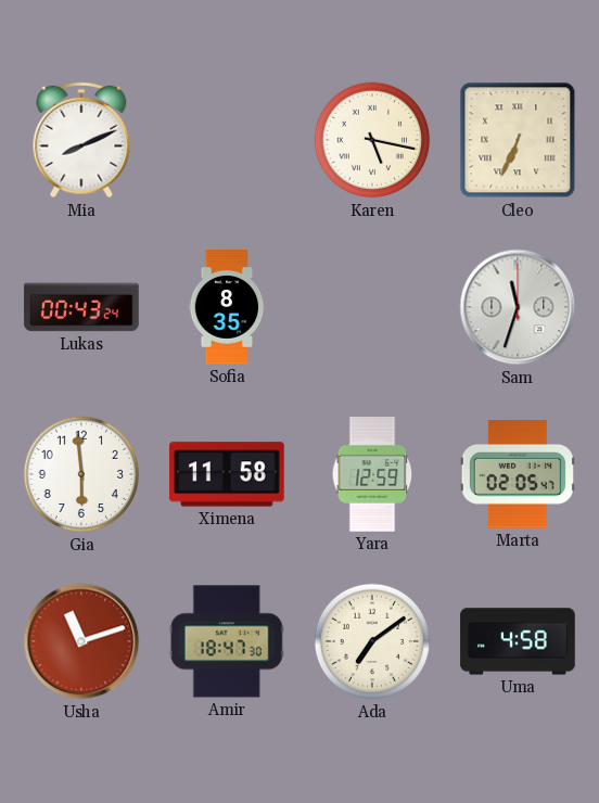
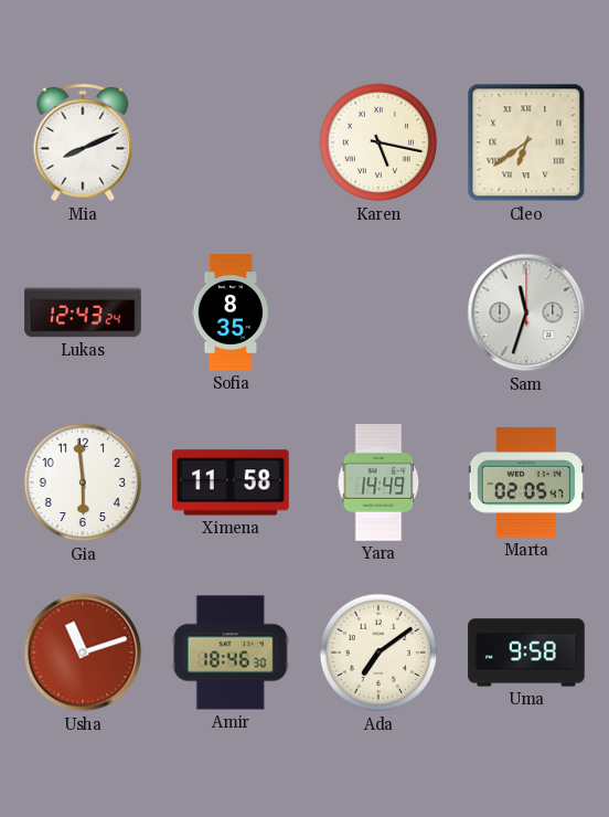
Cleo: 6:34 -> 6:39
Lukas: 00:43 -> 12:43
Yara: 12:59 -> 14:49
Amir: 18:47 -> 18:46
Uma: 4:58 -> 9:58
